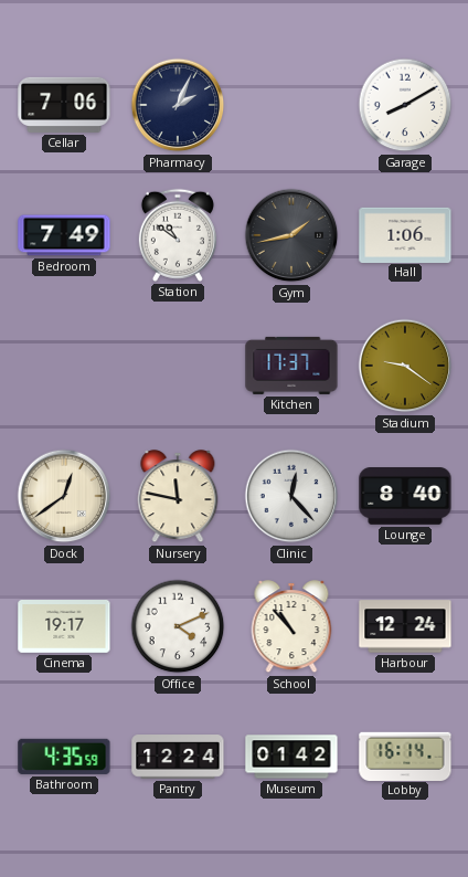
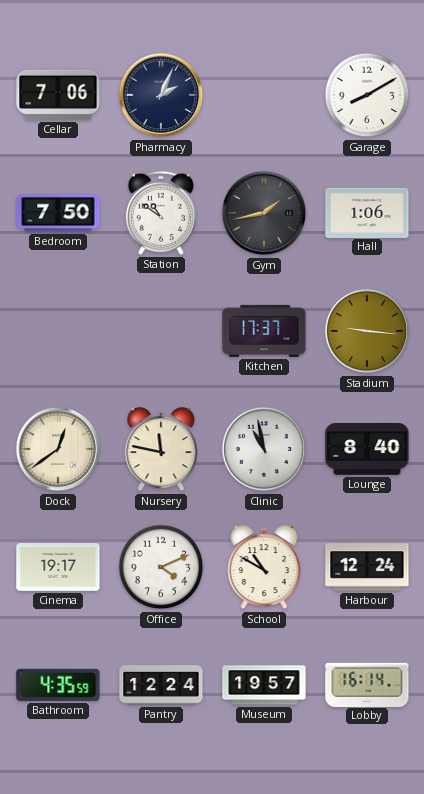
Bedroom: 7:49 -> 7:50
Stadium: 9:21 -> 9:16
Clinic: 12:23 -> 10:58
School: 10:53 -> 10:50
Museum: 01:42 -> 19:57
